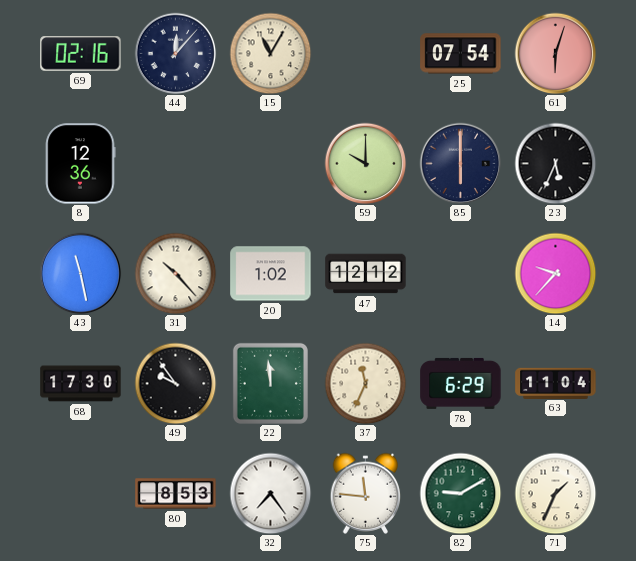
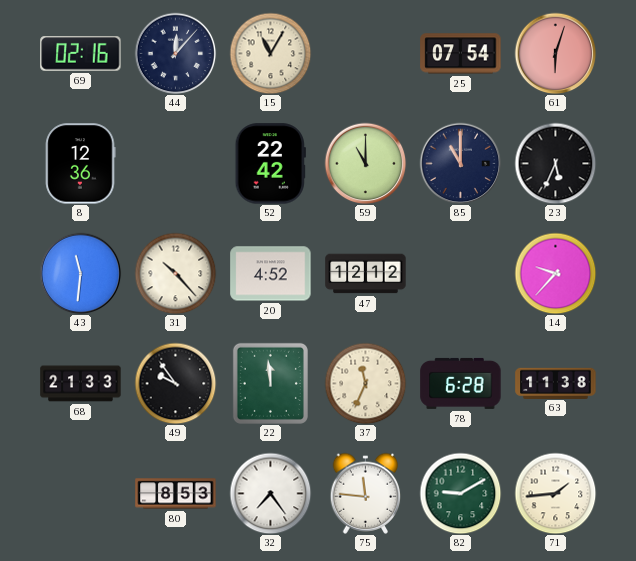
52: none -> 22:42
59: 10:00 -> 11:00
85: 6:00 -> 11:00
43: 11:28 -> 11:31
20: 1:02 -> 4:52
68: 17:30 -> 21:33
78: 6:29 -> 6:28
63: 11:04 -> 11:38
71: 1:34 -> 1:44
